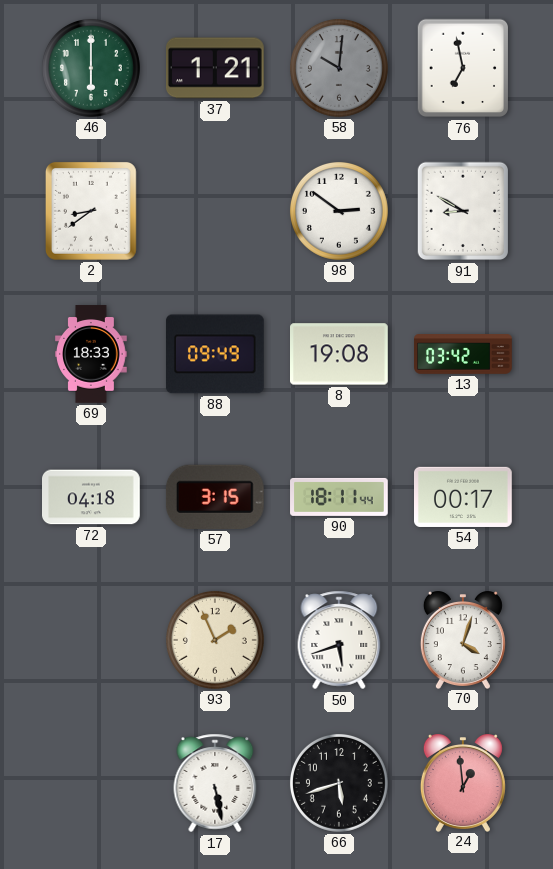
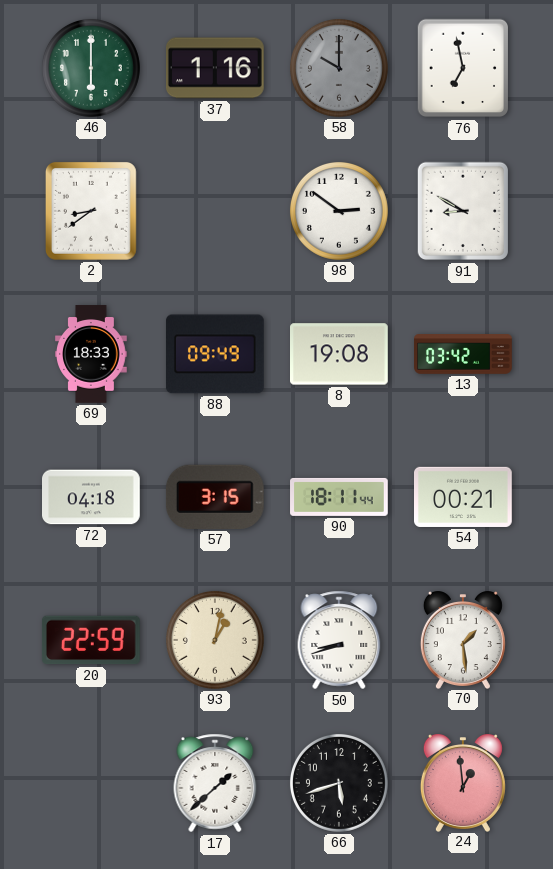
37: 1:21 -> 1:16
58: 10:01 -> 10:00
54: 00:17 -> 00:21
20: none -> 22:59
93: 1:56 -> 1:02
50: 5:42 -> 8:42
70: 4:03 -> 1:29
17: 5:28 -> 1:38
